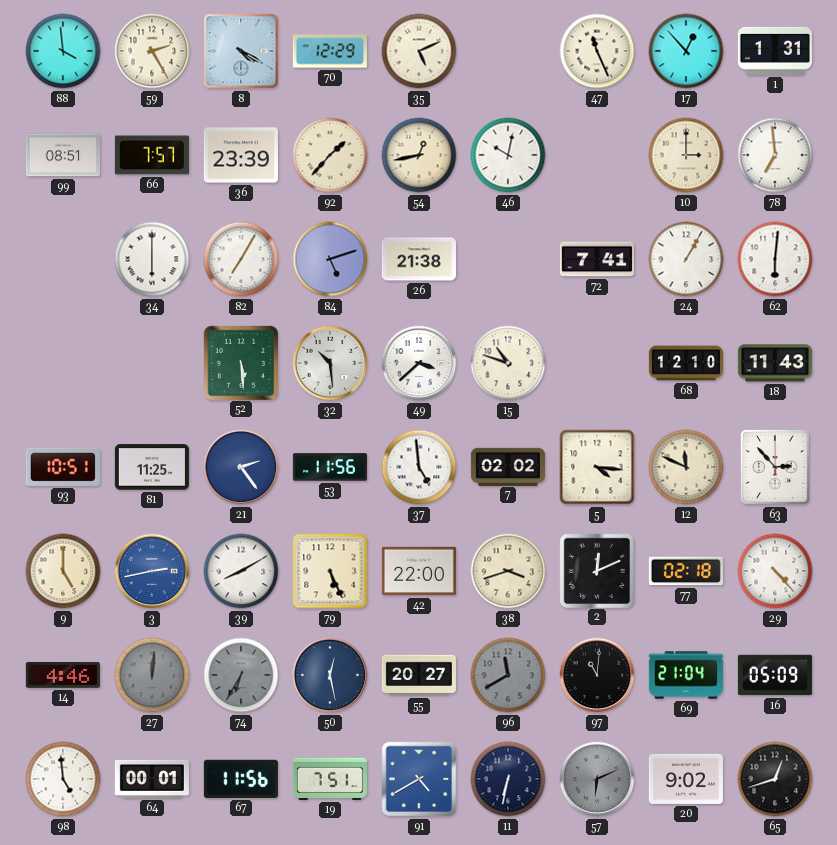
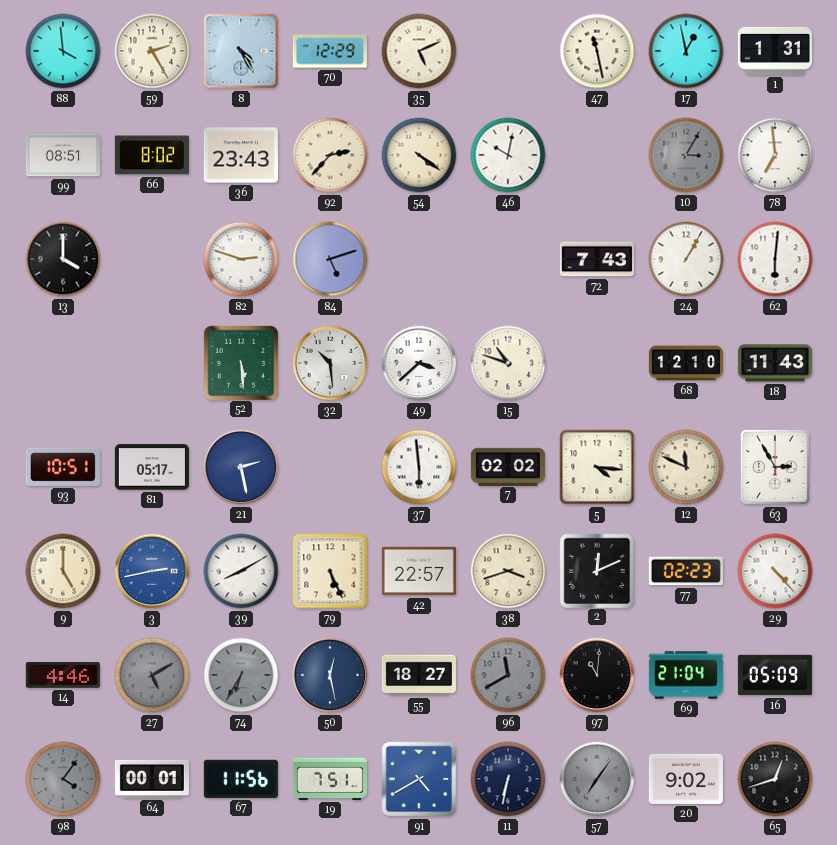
8: 4:20 -> 4:25
47: 11:26 -> 11:28
17: 12:53 -> 12:58
66: 7:57 -> 8:02
36: 23:39 -> 23:43
92: 1:37 -> 2:37
54: 12:43 -> 4:21
10: 3:00 -> 3:05
10 dial: cream -> grey
13: none -> 4:00
34: 6:00 -> none
82: 7:05 -> 2:48
26: 21:38 -> none
72: 7:41 -> 7:43
81: 11:25 -> 05:17
21: 2:24 -> 2:28
53: 11:56 -> none
37: 4:59 -> 5:59
63: 2:53 -> 2:55
42: 22:00 -> 22:57
77: 02:18 -> 02:23
27: 12:01 -> 5:10
55: 20:27 -> 18:27
98: 4:59 -> 4:06
98 dial: white -> grey
57: 6:11 -> 7:06
